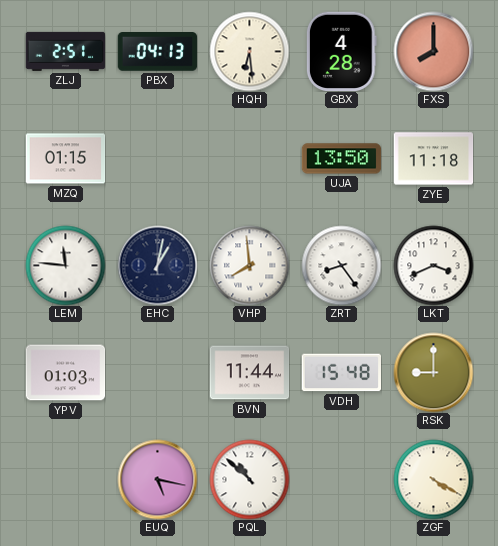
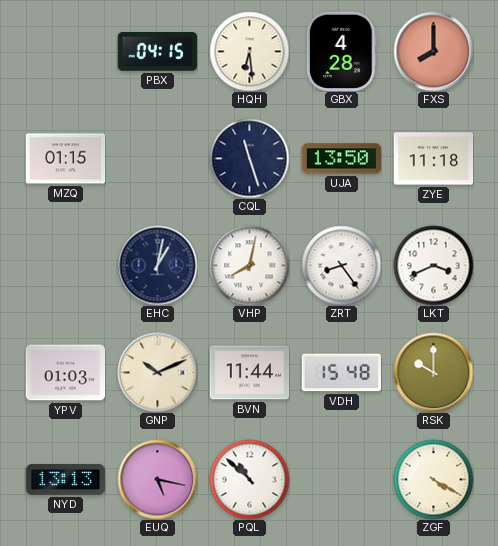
ZLJ: 2:51 -> none
PBX: 04:13 -> 04:15
CQL: none -> 11:27
LEM: 11:46 -> none
VHP: 7:59 -> 8:02
GNP: none -> 10:11
RSK: 9:00 -> 10:00
NYD: none -> 13:13
